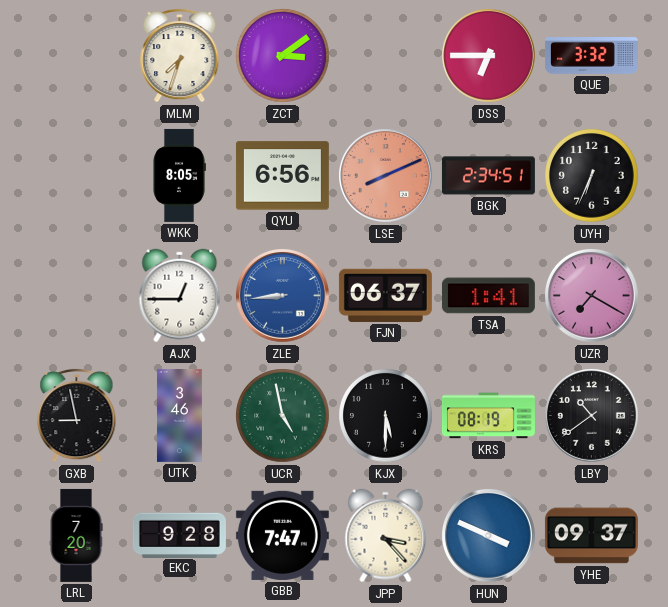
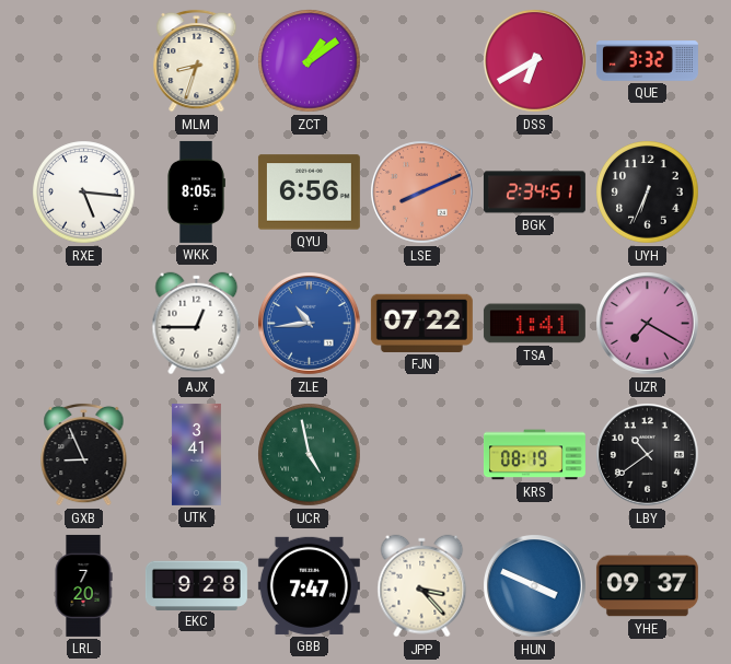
MLM: 7:33 -> 8:33
ZCT: 3:09 -> 1:09
DSS: 6:45 -> 6:40
RXE: none -> 5:16
ZLE: 8:44 -> 10:44
FJN: 06:37 -> 07:22
GXB: 8:58 -> 8:56
UTK: 3:46 -> 3:41
KJX: 5:30 -> none
